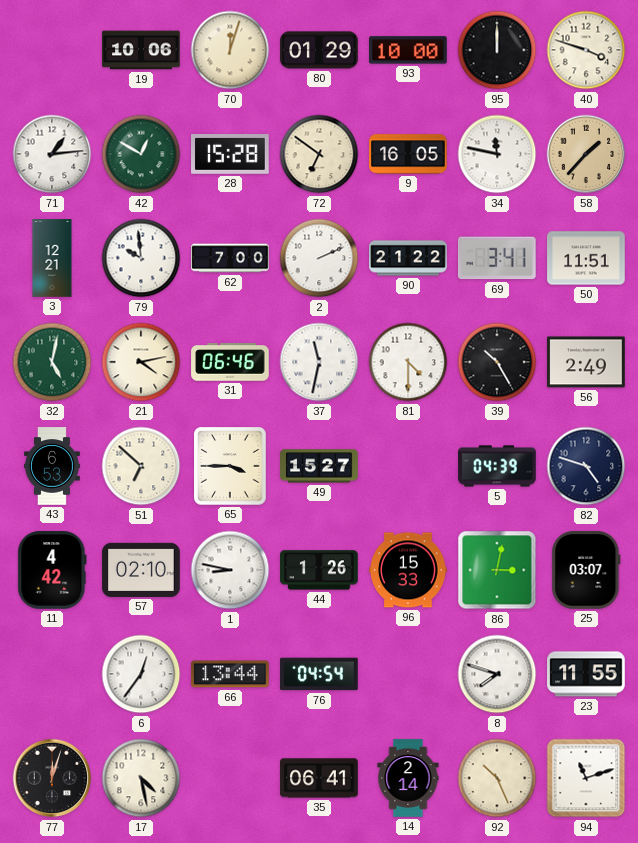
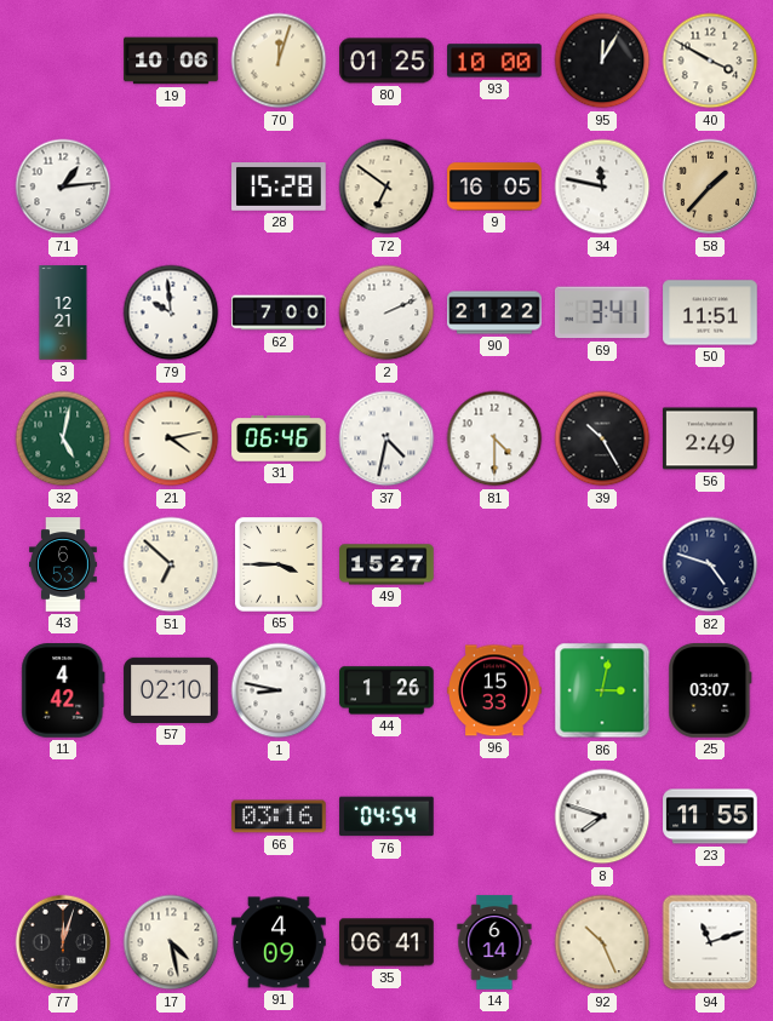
80: 01:29 -> 01:25
95: 12:00 -> 12:05
40: 3:48 -> 3:50
42: 12:50 -> none
37: 11:32 -> 4:32
5: 04:39 -> none
6: 12:36 -> none
66: 13:44 -> 03:16
91: none -> 4:09
14: 2:14 -> 6:14
